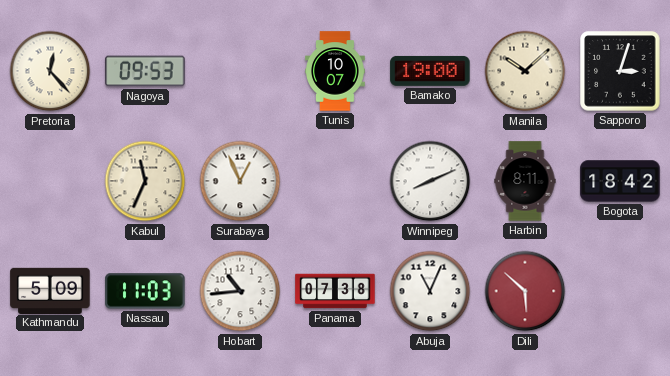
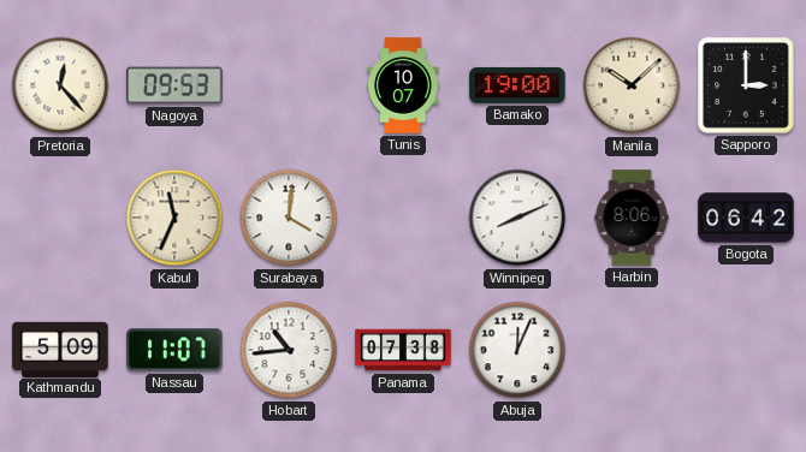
Sapporo: 3:03 -> 3:00
Surabaya: 12:56 -> 4:01
Harbin: 8:11 -> 8:06
Bogota: 18:42 -> 06:42
Nassau: 11:03 -> 11:07
Abuja: 11:04 -> 12:04
Dili: 5:52 -> none
